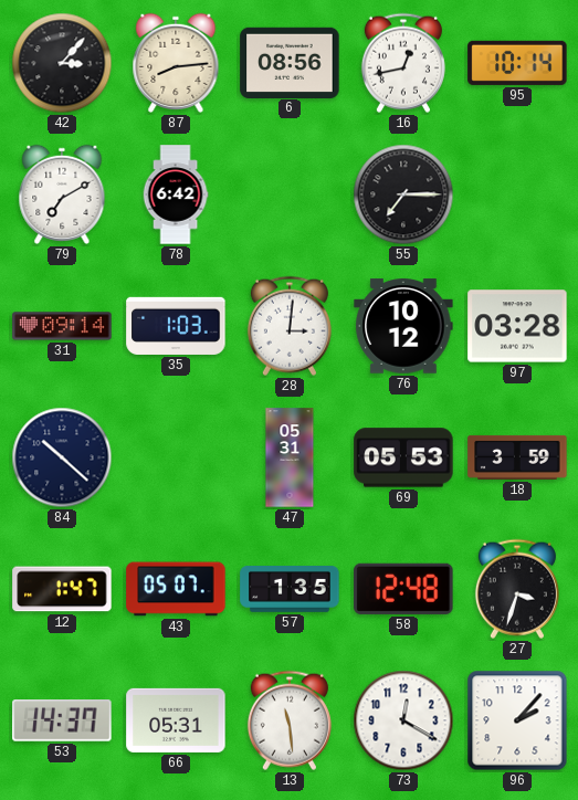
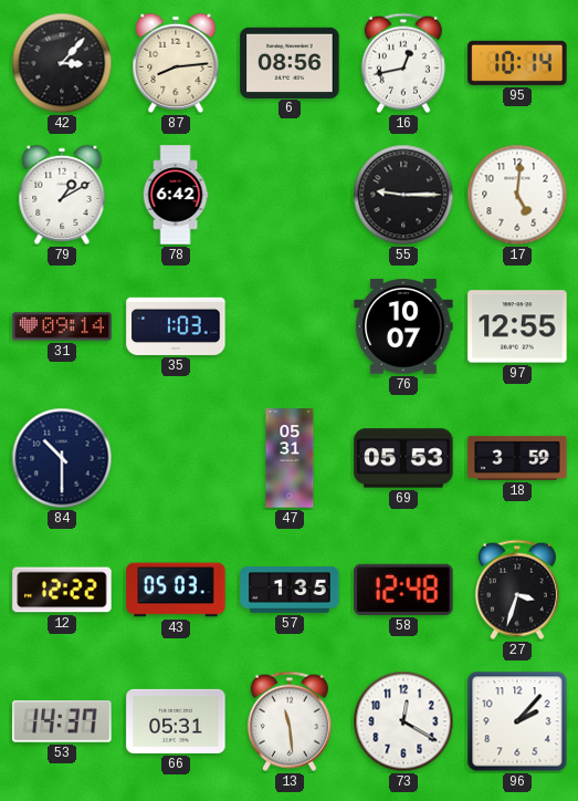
79: 7:10 -> 1:10
55: 7:15 -> 9:15
17: none -> 5:01
28: 3:01 -> none
76: 10:12 -> 10:07
97: 03:28 -> 12:55
84: 10:22 -> 10:30
12: 1:47 -> 12:22
43: 05:07 -> 05:03
